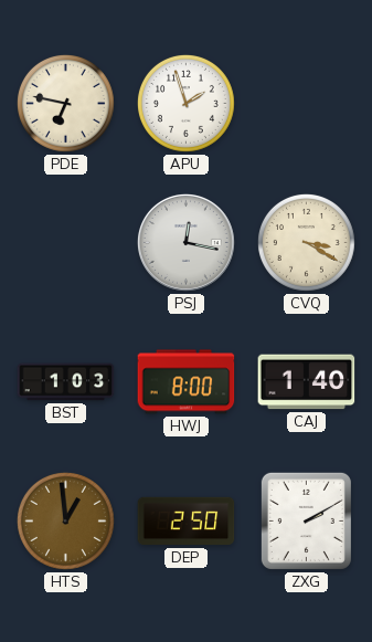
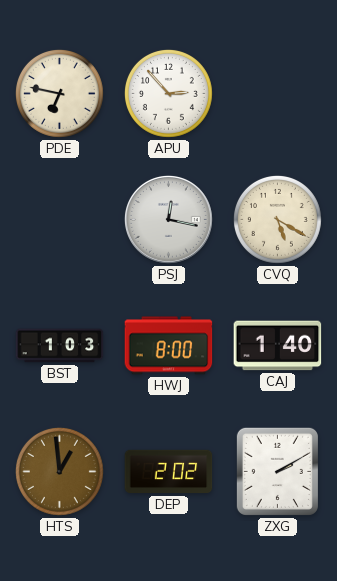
APU: 1:57 -> 2:53
CVQ: 3:20 -> 5:20
DEP: 2:50 -> 2:02
